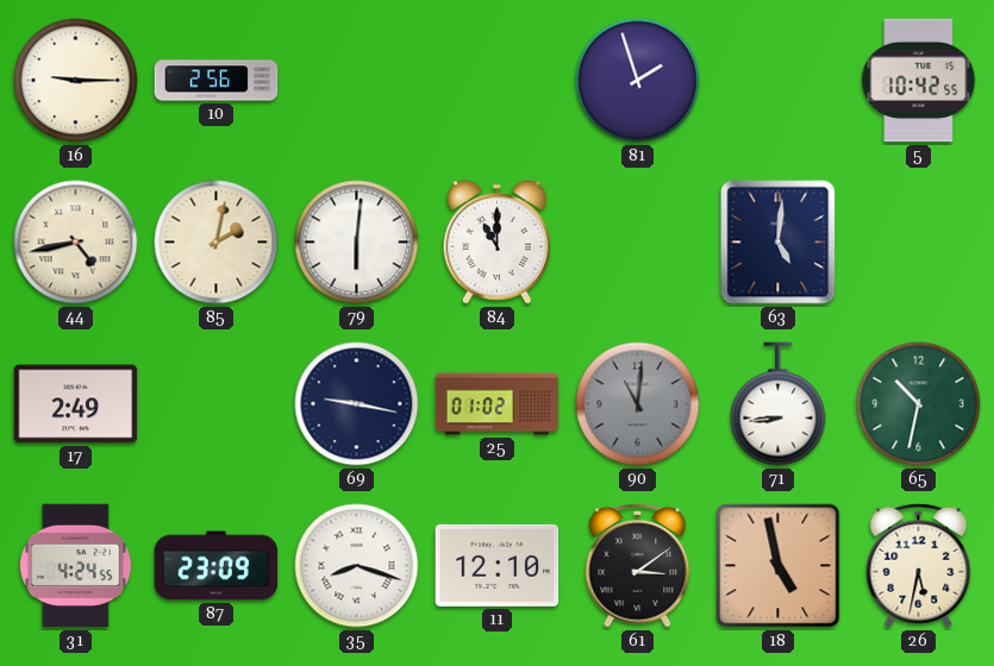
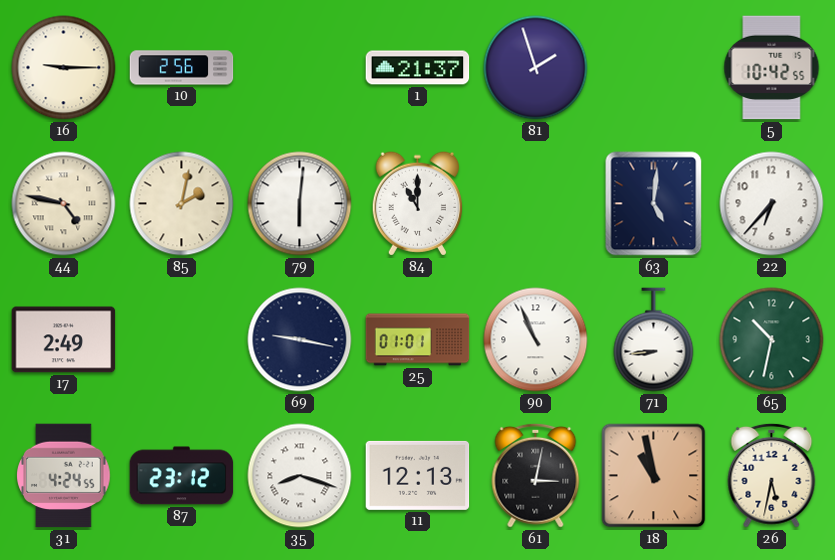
1: none -> 21:37
44: 4:43 -> 4:47
22: none -> 6:37
25: 01:02 -> 01:01
90: 11:01 -> 10:56
90 dial: grey -> white
87: 23:09 -> 23:12
11: 12:10 -> 12:13
61: 3:09 -> 3:02
18: 4:58 -> 10:58
